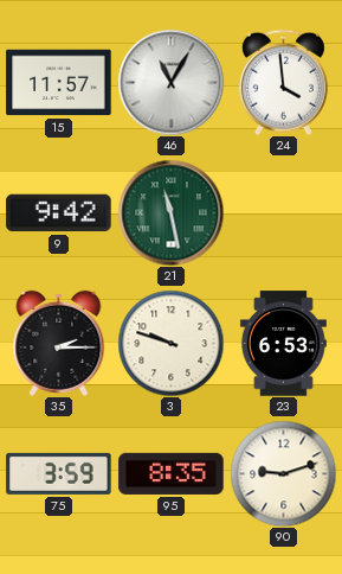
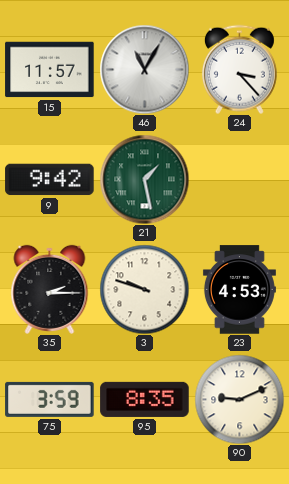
24: 3:59 -> 3:23
21: 11:28 -> 1:28
23: 6:53 -> 4:53
90: 9:12 -> 9:11
